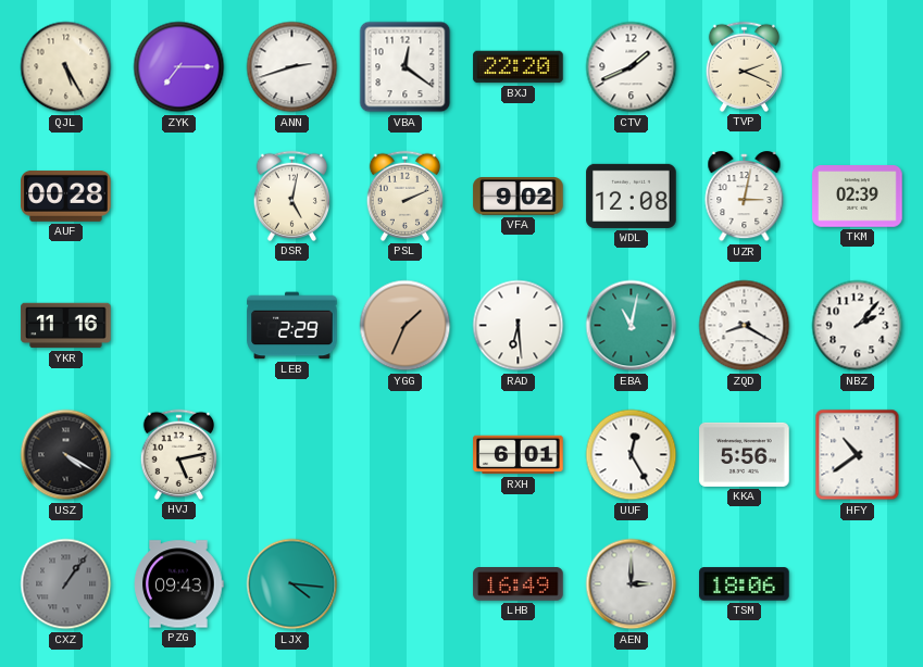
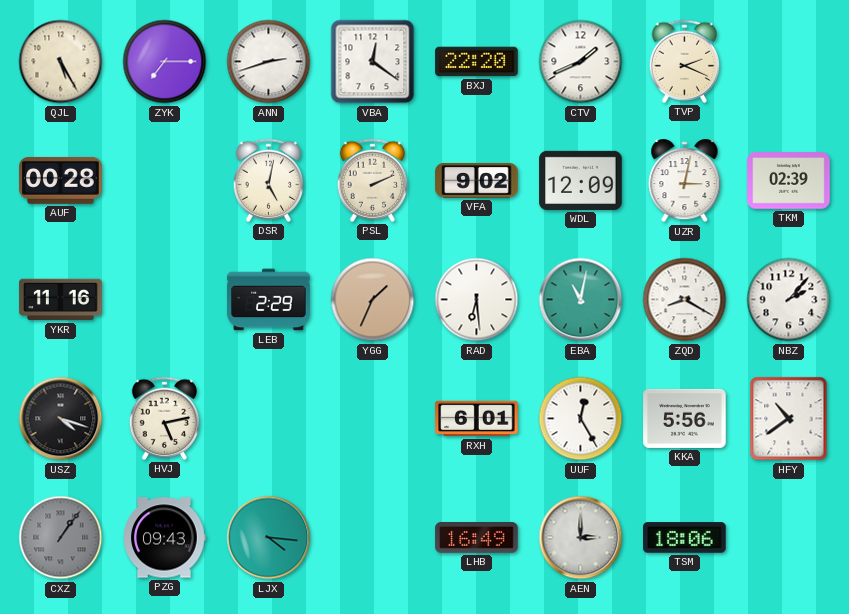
WDL: 12:08 -> 12:09
USZ: 4:20 -> 4:18
